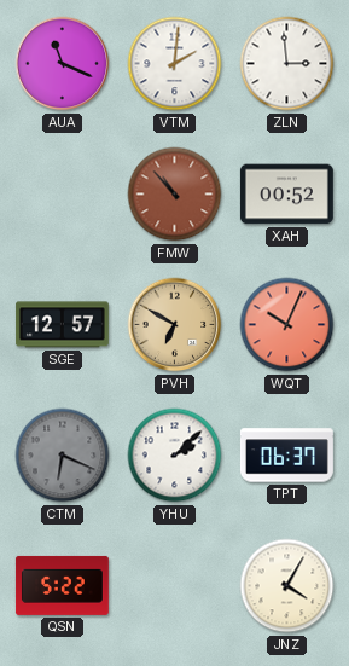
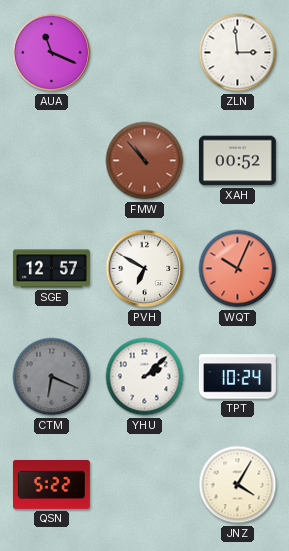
VTM: 2:01 -> none
PVH dial: champagne -> white
TPT: 06:37 -> 10:24
